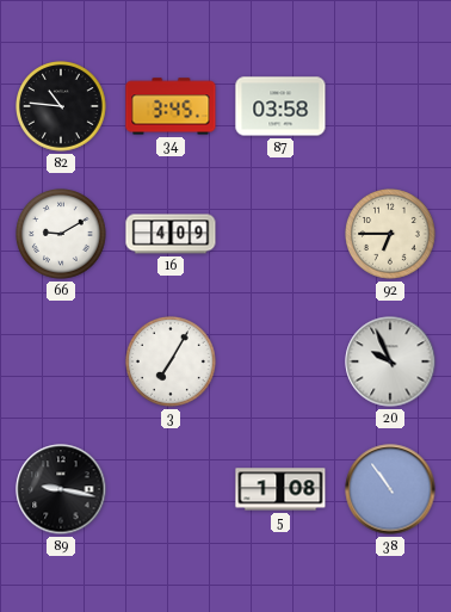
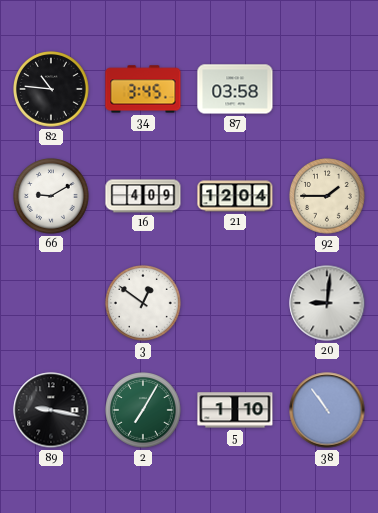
21: none -> 12:04
92: 6:45 -> 1:45
3: 7:05 -> 12:51
20: 9:56 -> 9:01
2: none -> 7:05
5: 1:08 -> 1:10
